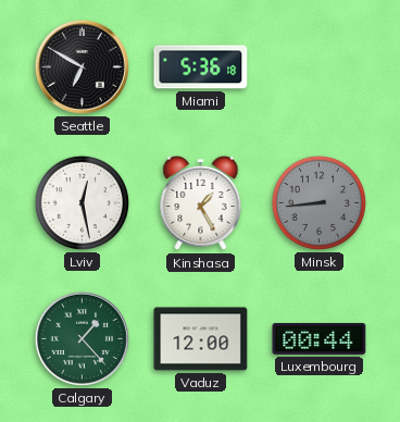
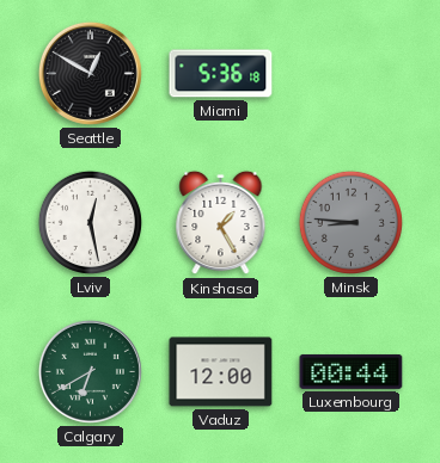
Seattle: 6:50 -> 12:50
Minsk: 8:44 -> 8:46
Calgary: 1:23 -> 6:40
